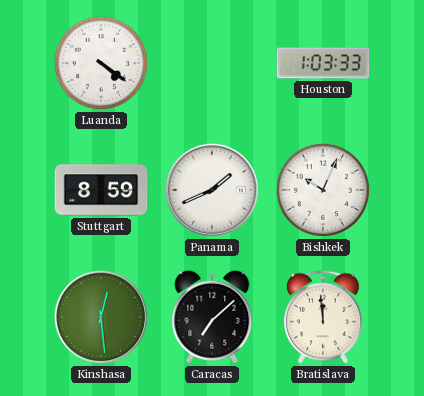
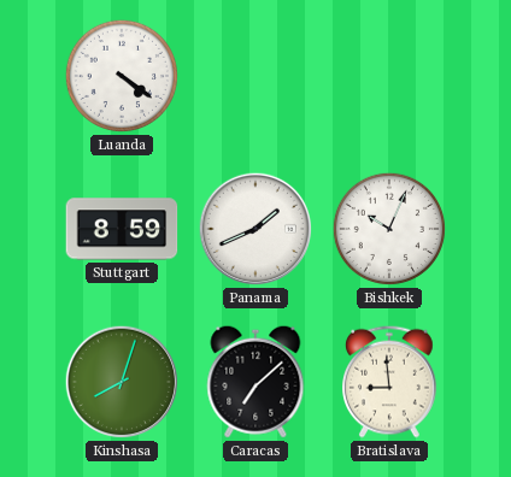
Houston: 1:03 -> none
Kinshasa: 12:29 -> 8:03
Bratislava: 11:59 -> 8:59
